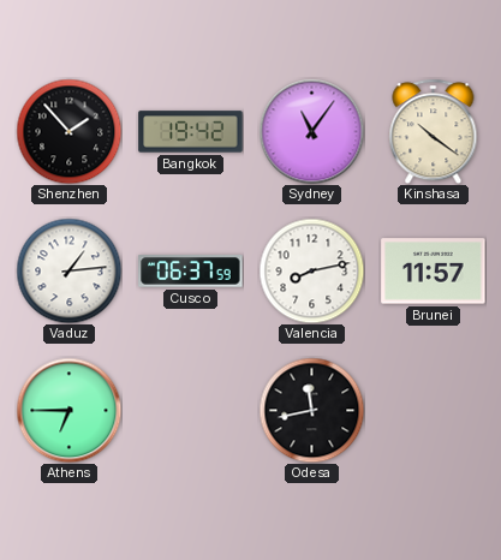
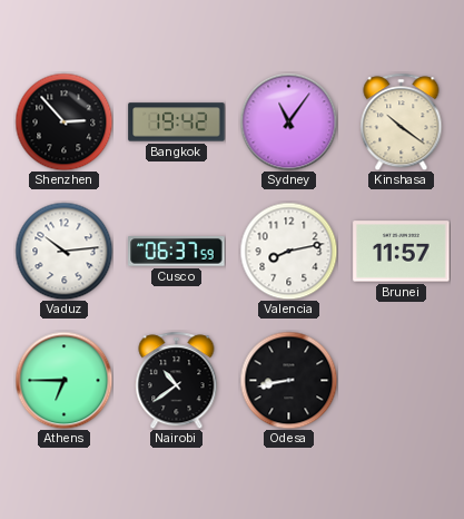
Shenzhen: 1:53 -> 2:53
Vaduz: 1:14 -> 10:14
Nairobi: none -> 10:39
Odesa: 11:43 -> 8:43
